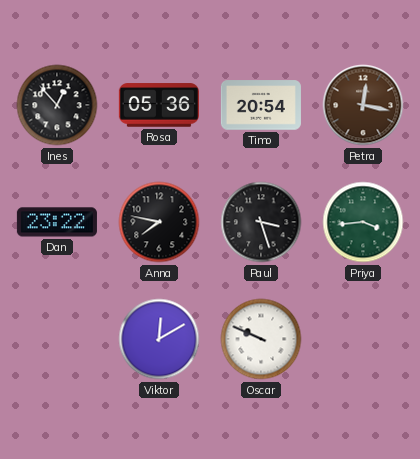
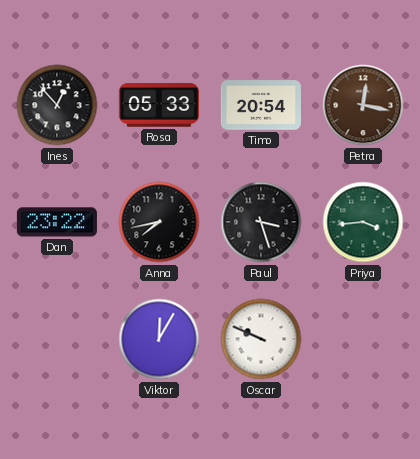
Rosa: 05:36 -> 05:33
Anna: 7:47 -> 7:43
Viktor: 12:10 -> 12:05
